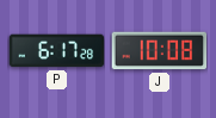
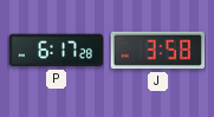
J: 10:08 -> 3:58
